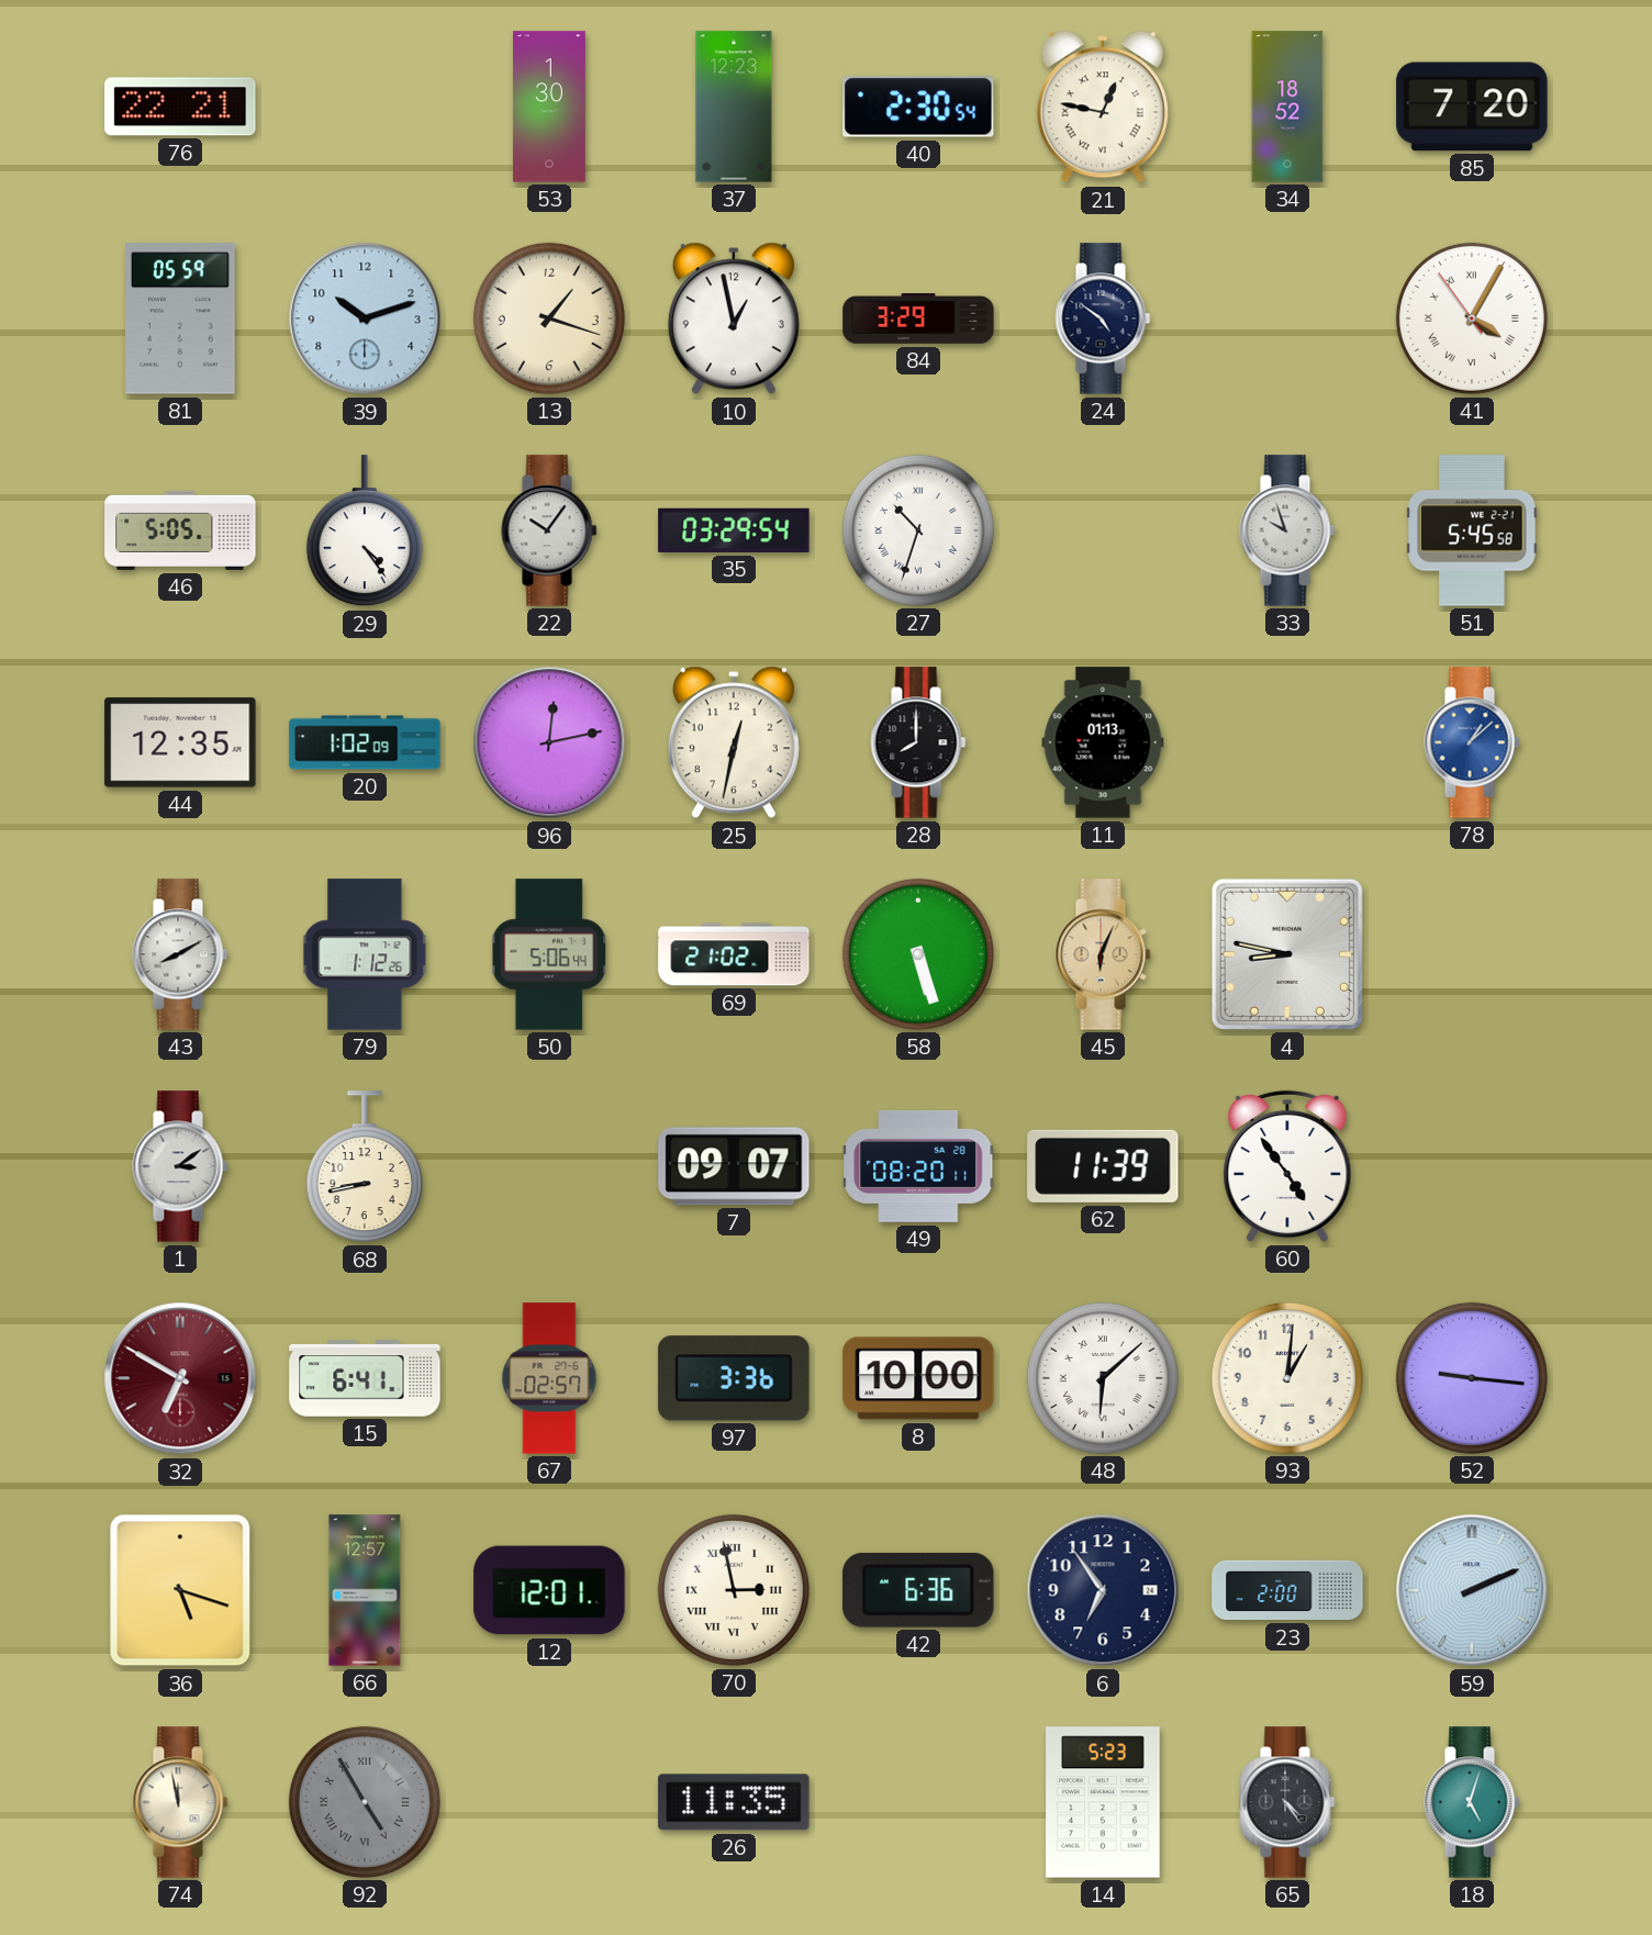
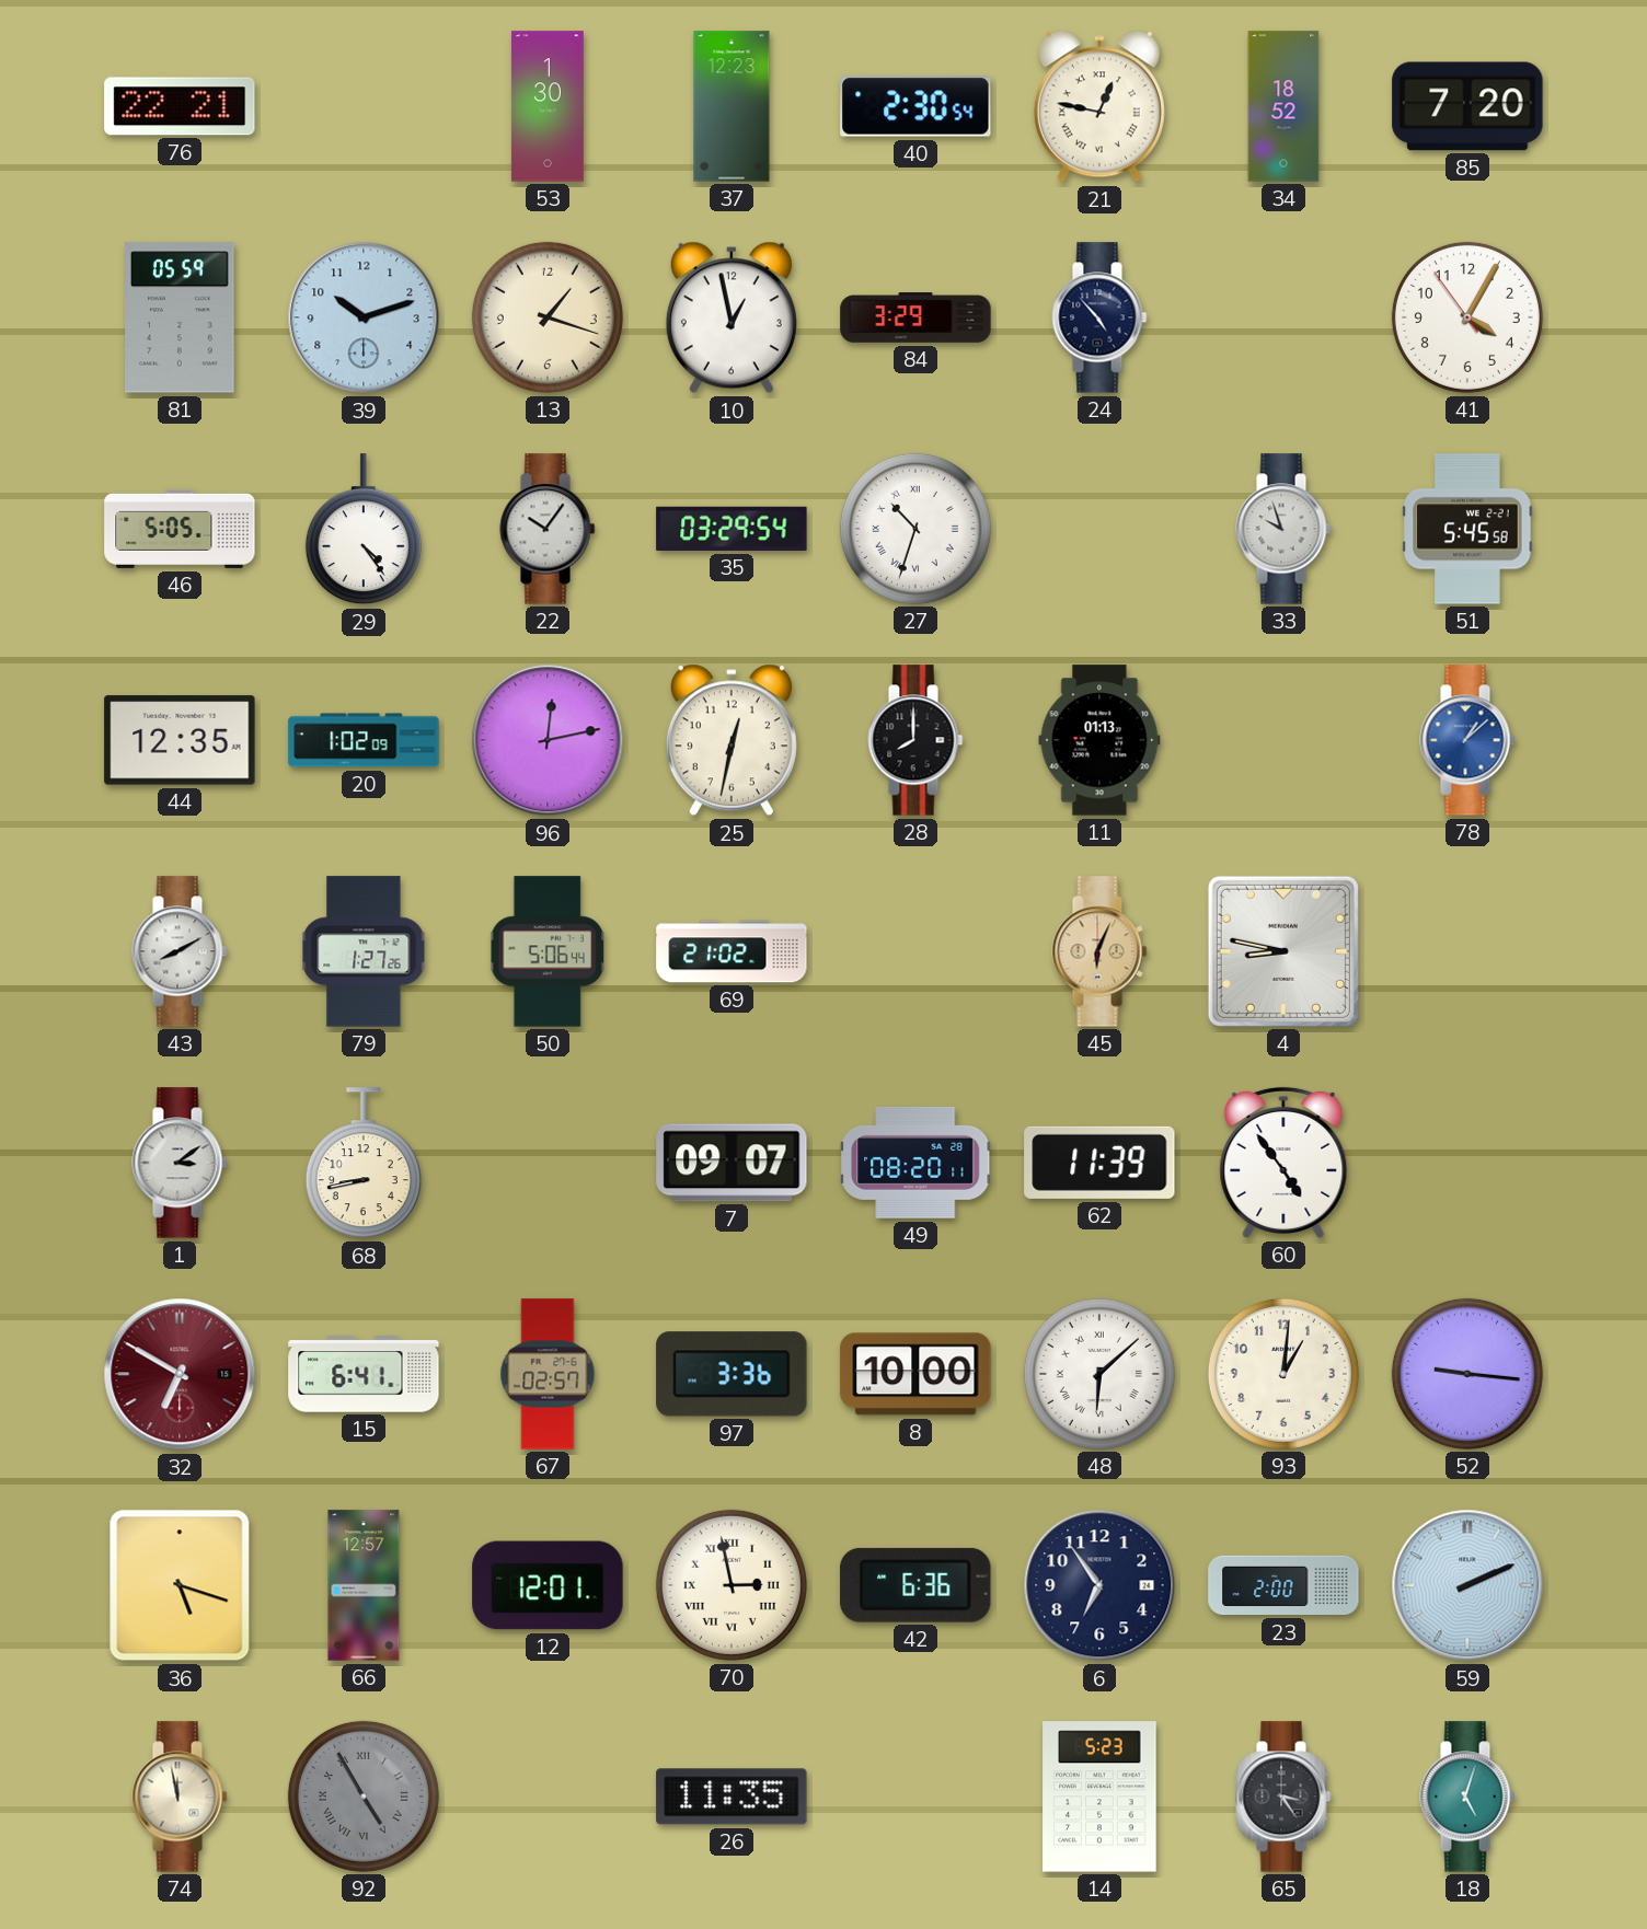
24: 4:51 -> 4:53
41 numerals: Roman -> Arabic
79: 1:12 -> 1:27
58: 5:27 -> none
65: 4:24 -> 3:24
